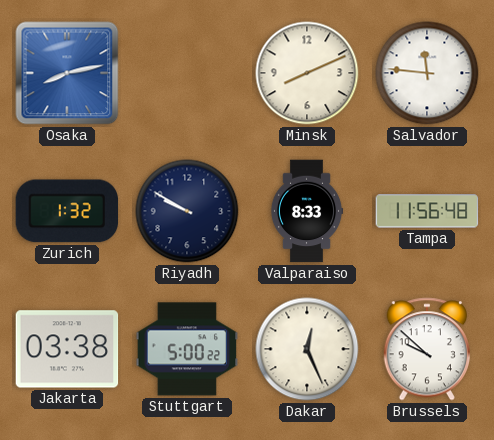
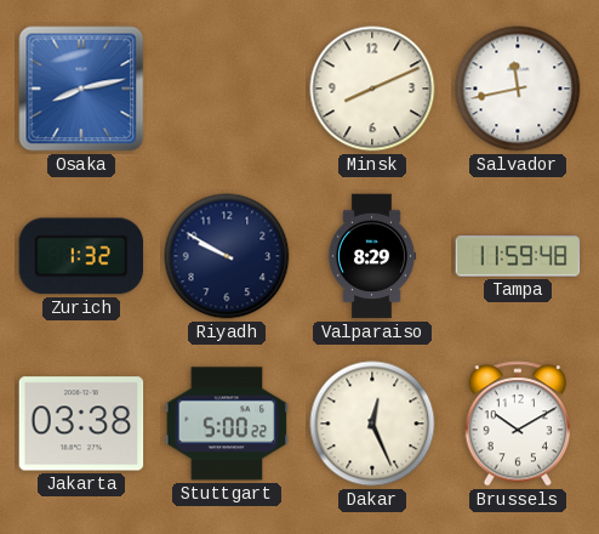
Salvador: 11:46 -> 11:43
Valparaiso: 8:33 -> 8:29
Tampa: 11:56 -> 11:59
Brussels: 9:52 -> 10:10
